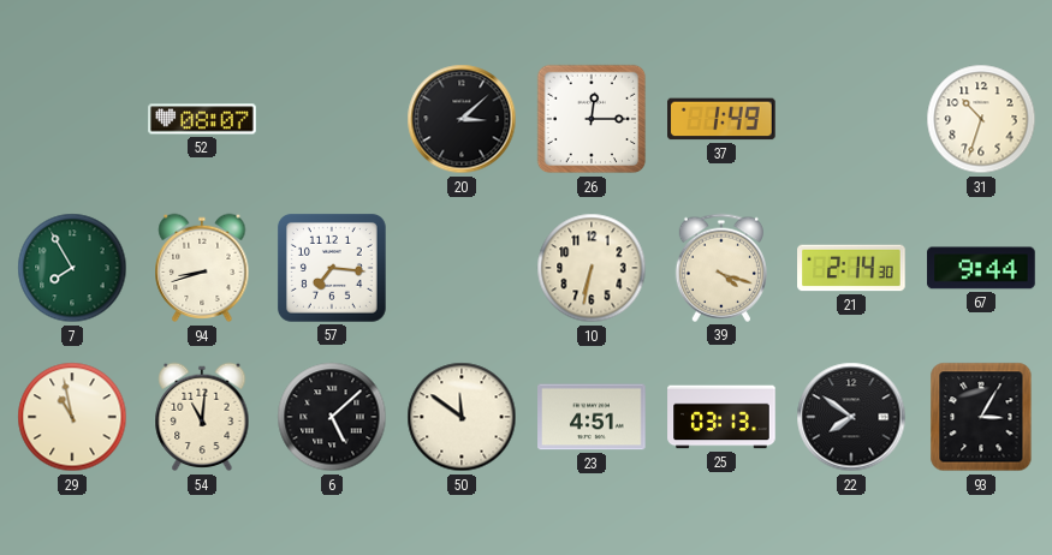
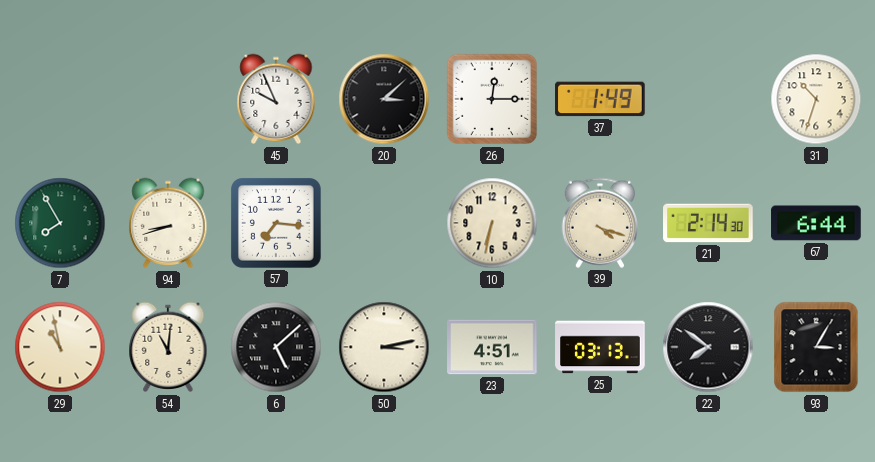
52: 08:07 -> none
45: none -> 9:56
67: 9:44 -> 6:44
50: 11:51 -> 3:13
